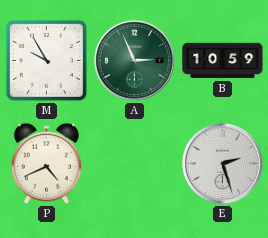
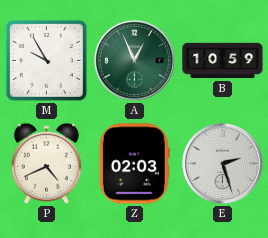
A: 2:56 -> 12:56
Z: none -> 02:03
